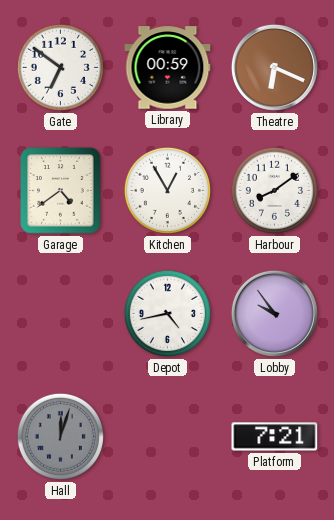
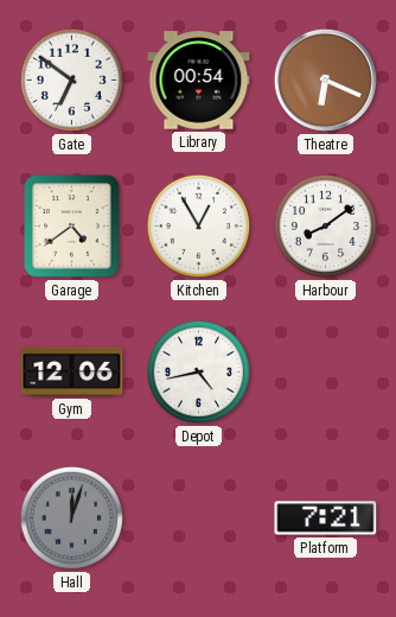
Library: 00:59 -> 00:54
Gym: none -> 12:06
Lobby: 9:54 -> none
